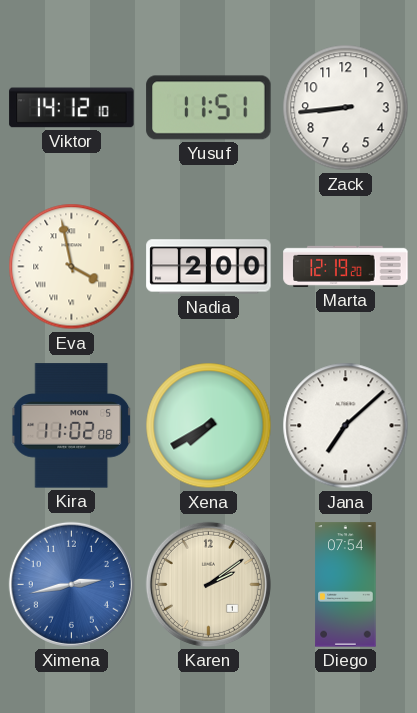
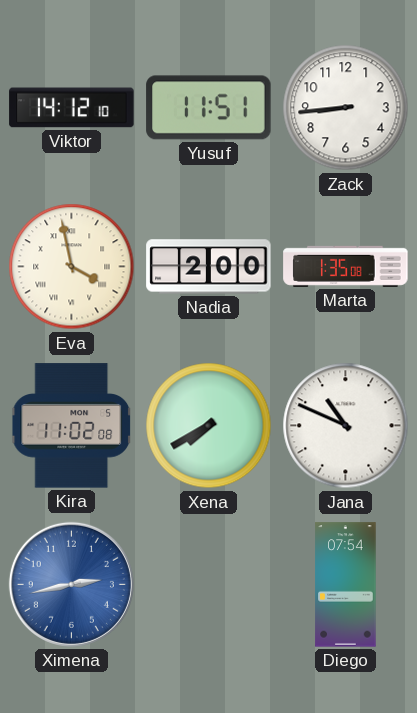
Marta: 12:19 -> 1:35
Jana: 7:08 -> 10:49
Karen: 2:09 -> none
